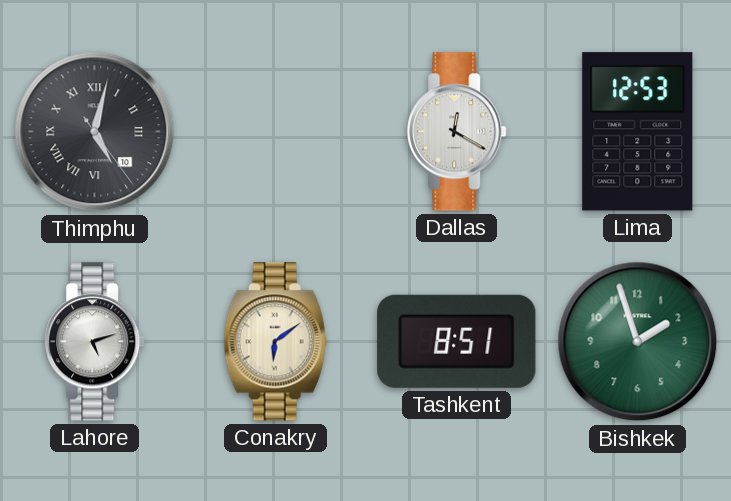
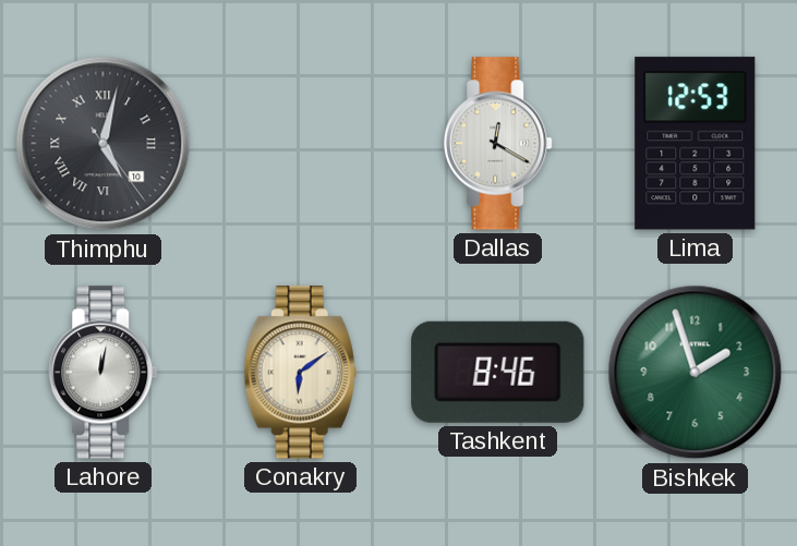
Lahore: 5:12 -> 12:02
Tashkent: 8:51 -> 8:46
